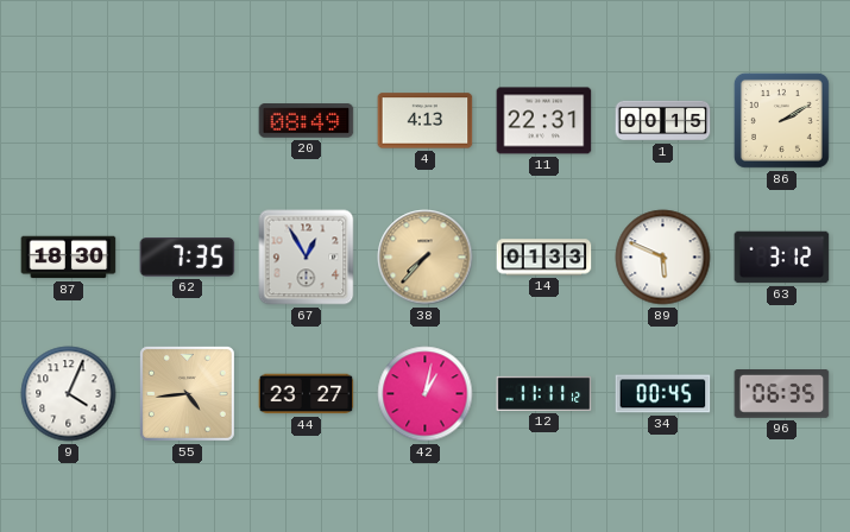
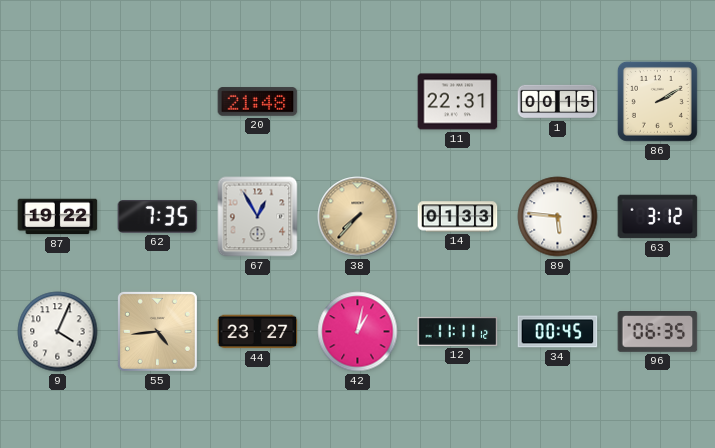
20: 08:49 -> 21:48
4: 4:13 -> none
87: 18:30 -> 19:22
89: 5:49 -> 5:46
